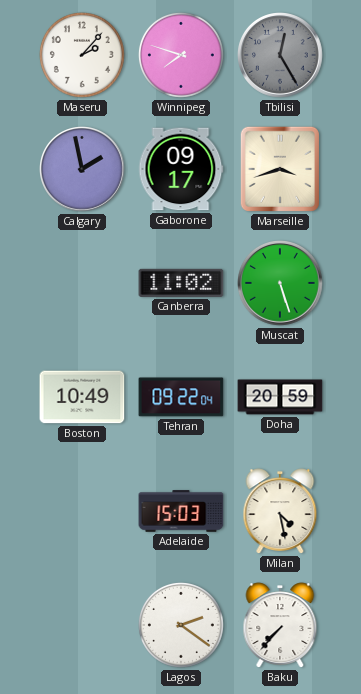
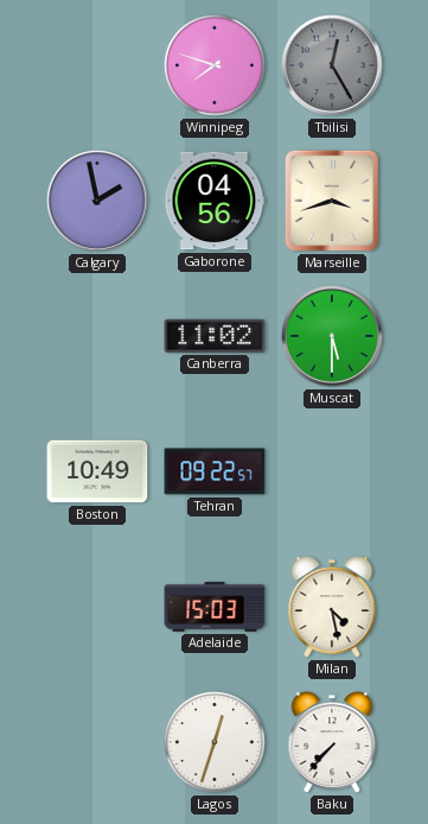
Maseru: 2:07 -> none
Gaborone: 09:17 -> 04:56
Muscat: 5:27 -> 5:30
Tehran: 09:22:04 -> 09:22:57
Doha: 20:59 -> none
Lagos: 2:21 -> 12:33
